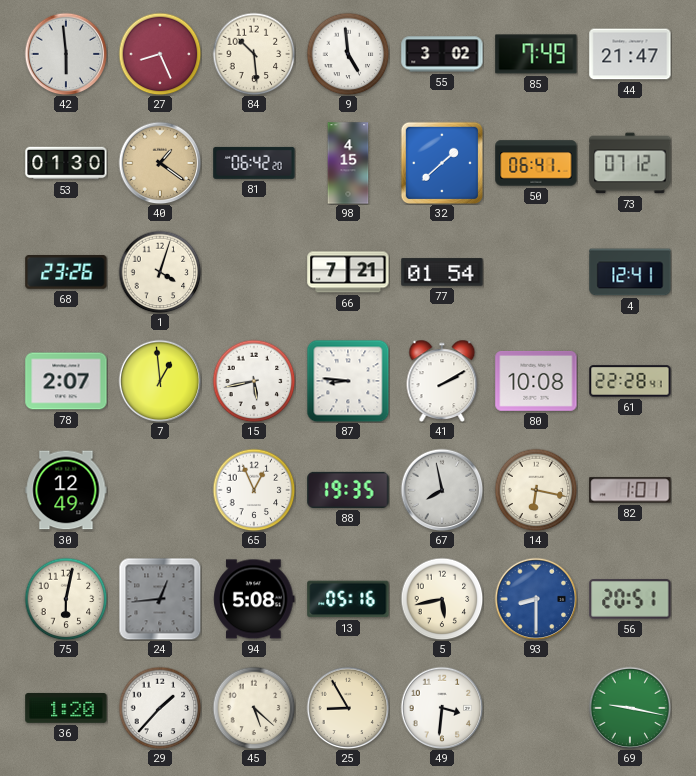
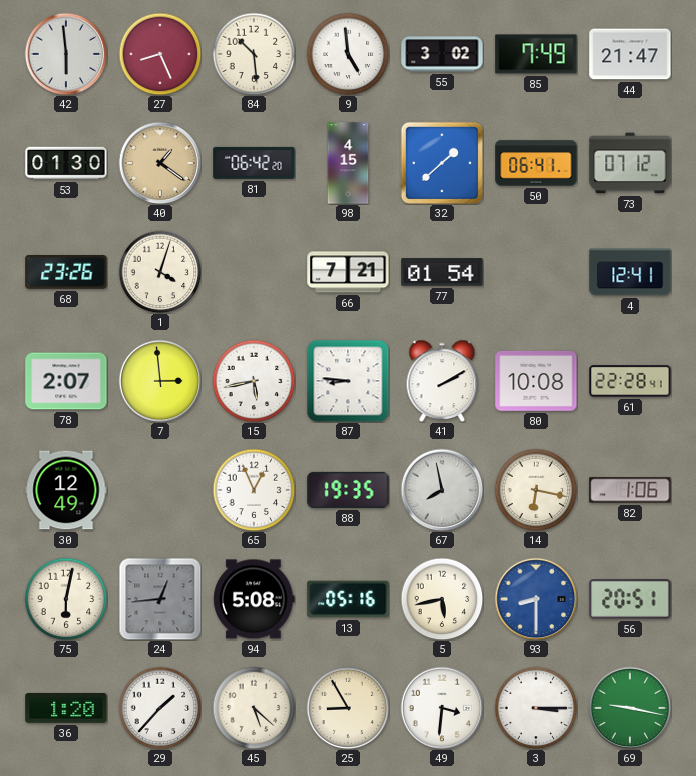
7: 12:59 -> 2:59
82: 1:01 -> 1:06
3: none -> 3:15
